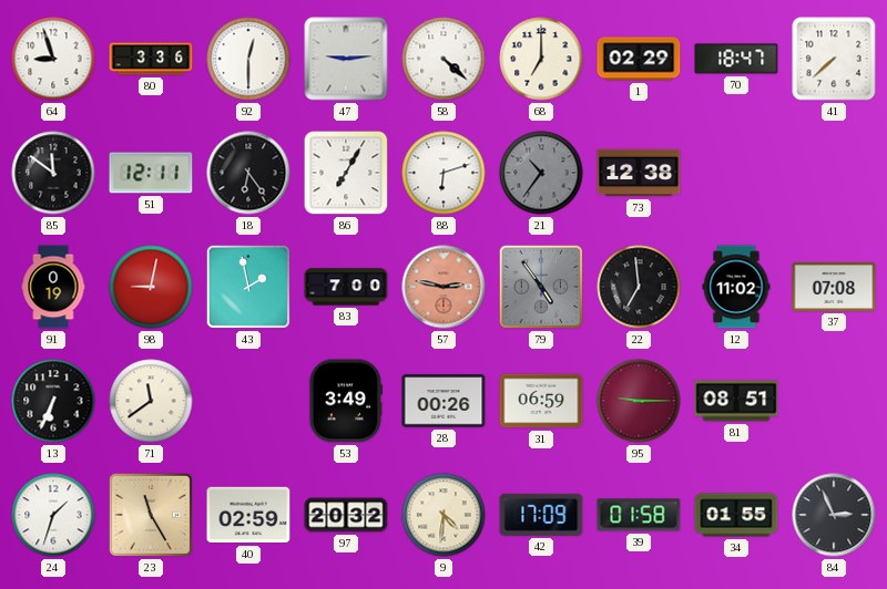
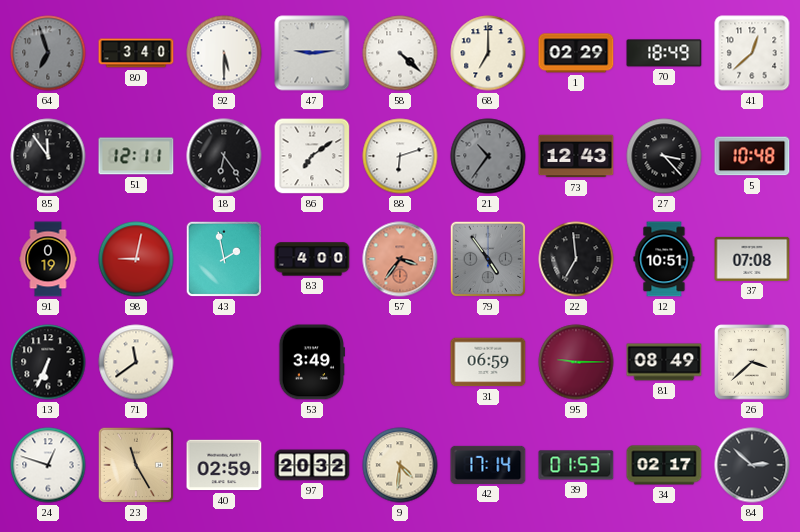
64: 8:57 -> 6:57
64 dial: white -> grey
80: 3:36 -> 3:40
92: 12:30 -> 5:30
70: 18:47 -> 18:49
41: 7:38 -> 12:38
85: 11:51 -> 11:54
86: 7:05 -> 7:09
73: 12:38 -> 12:43
27: none -> 3:23
5: none -> 10:48
83: 7:00 -> 4:00
57: 2:47 -> 3:36
12: 11:02 -> 10:51
28: 00:26 -> none
81: 08:51 -> 08:49
26: none -> 3:38
24: 1:33 -> 12:48
42: 17:09 -> 17:14
39: 01:58 -> 01:53
34: 01:55 -> 02:17
84: 2:56 -> 2:52
